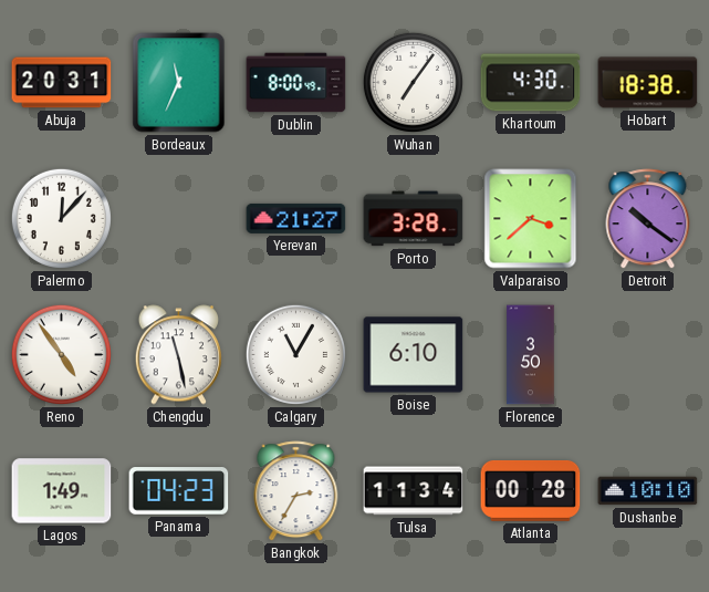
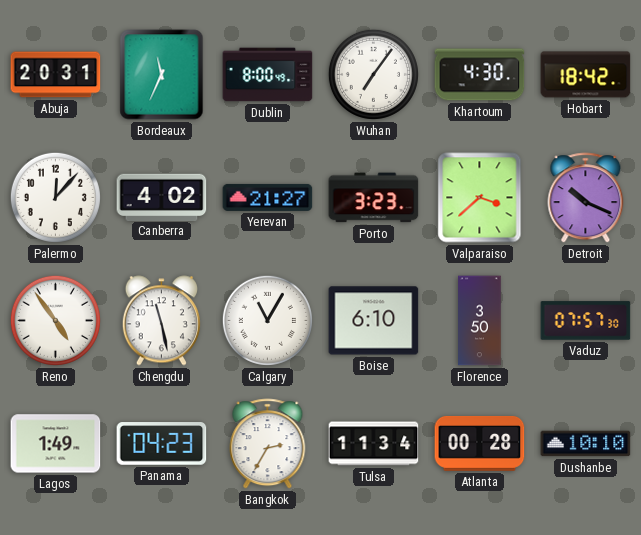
Hobart: 18:38 -> 18:42
Canberra: none -> 4:02
Porto: 3:28 -> 3:23
Detroit: 10:21 -> 10:19
Vaduz: none -> 07:57
